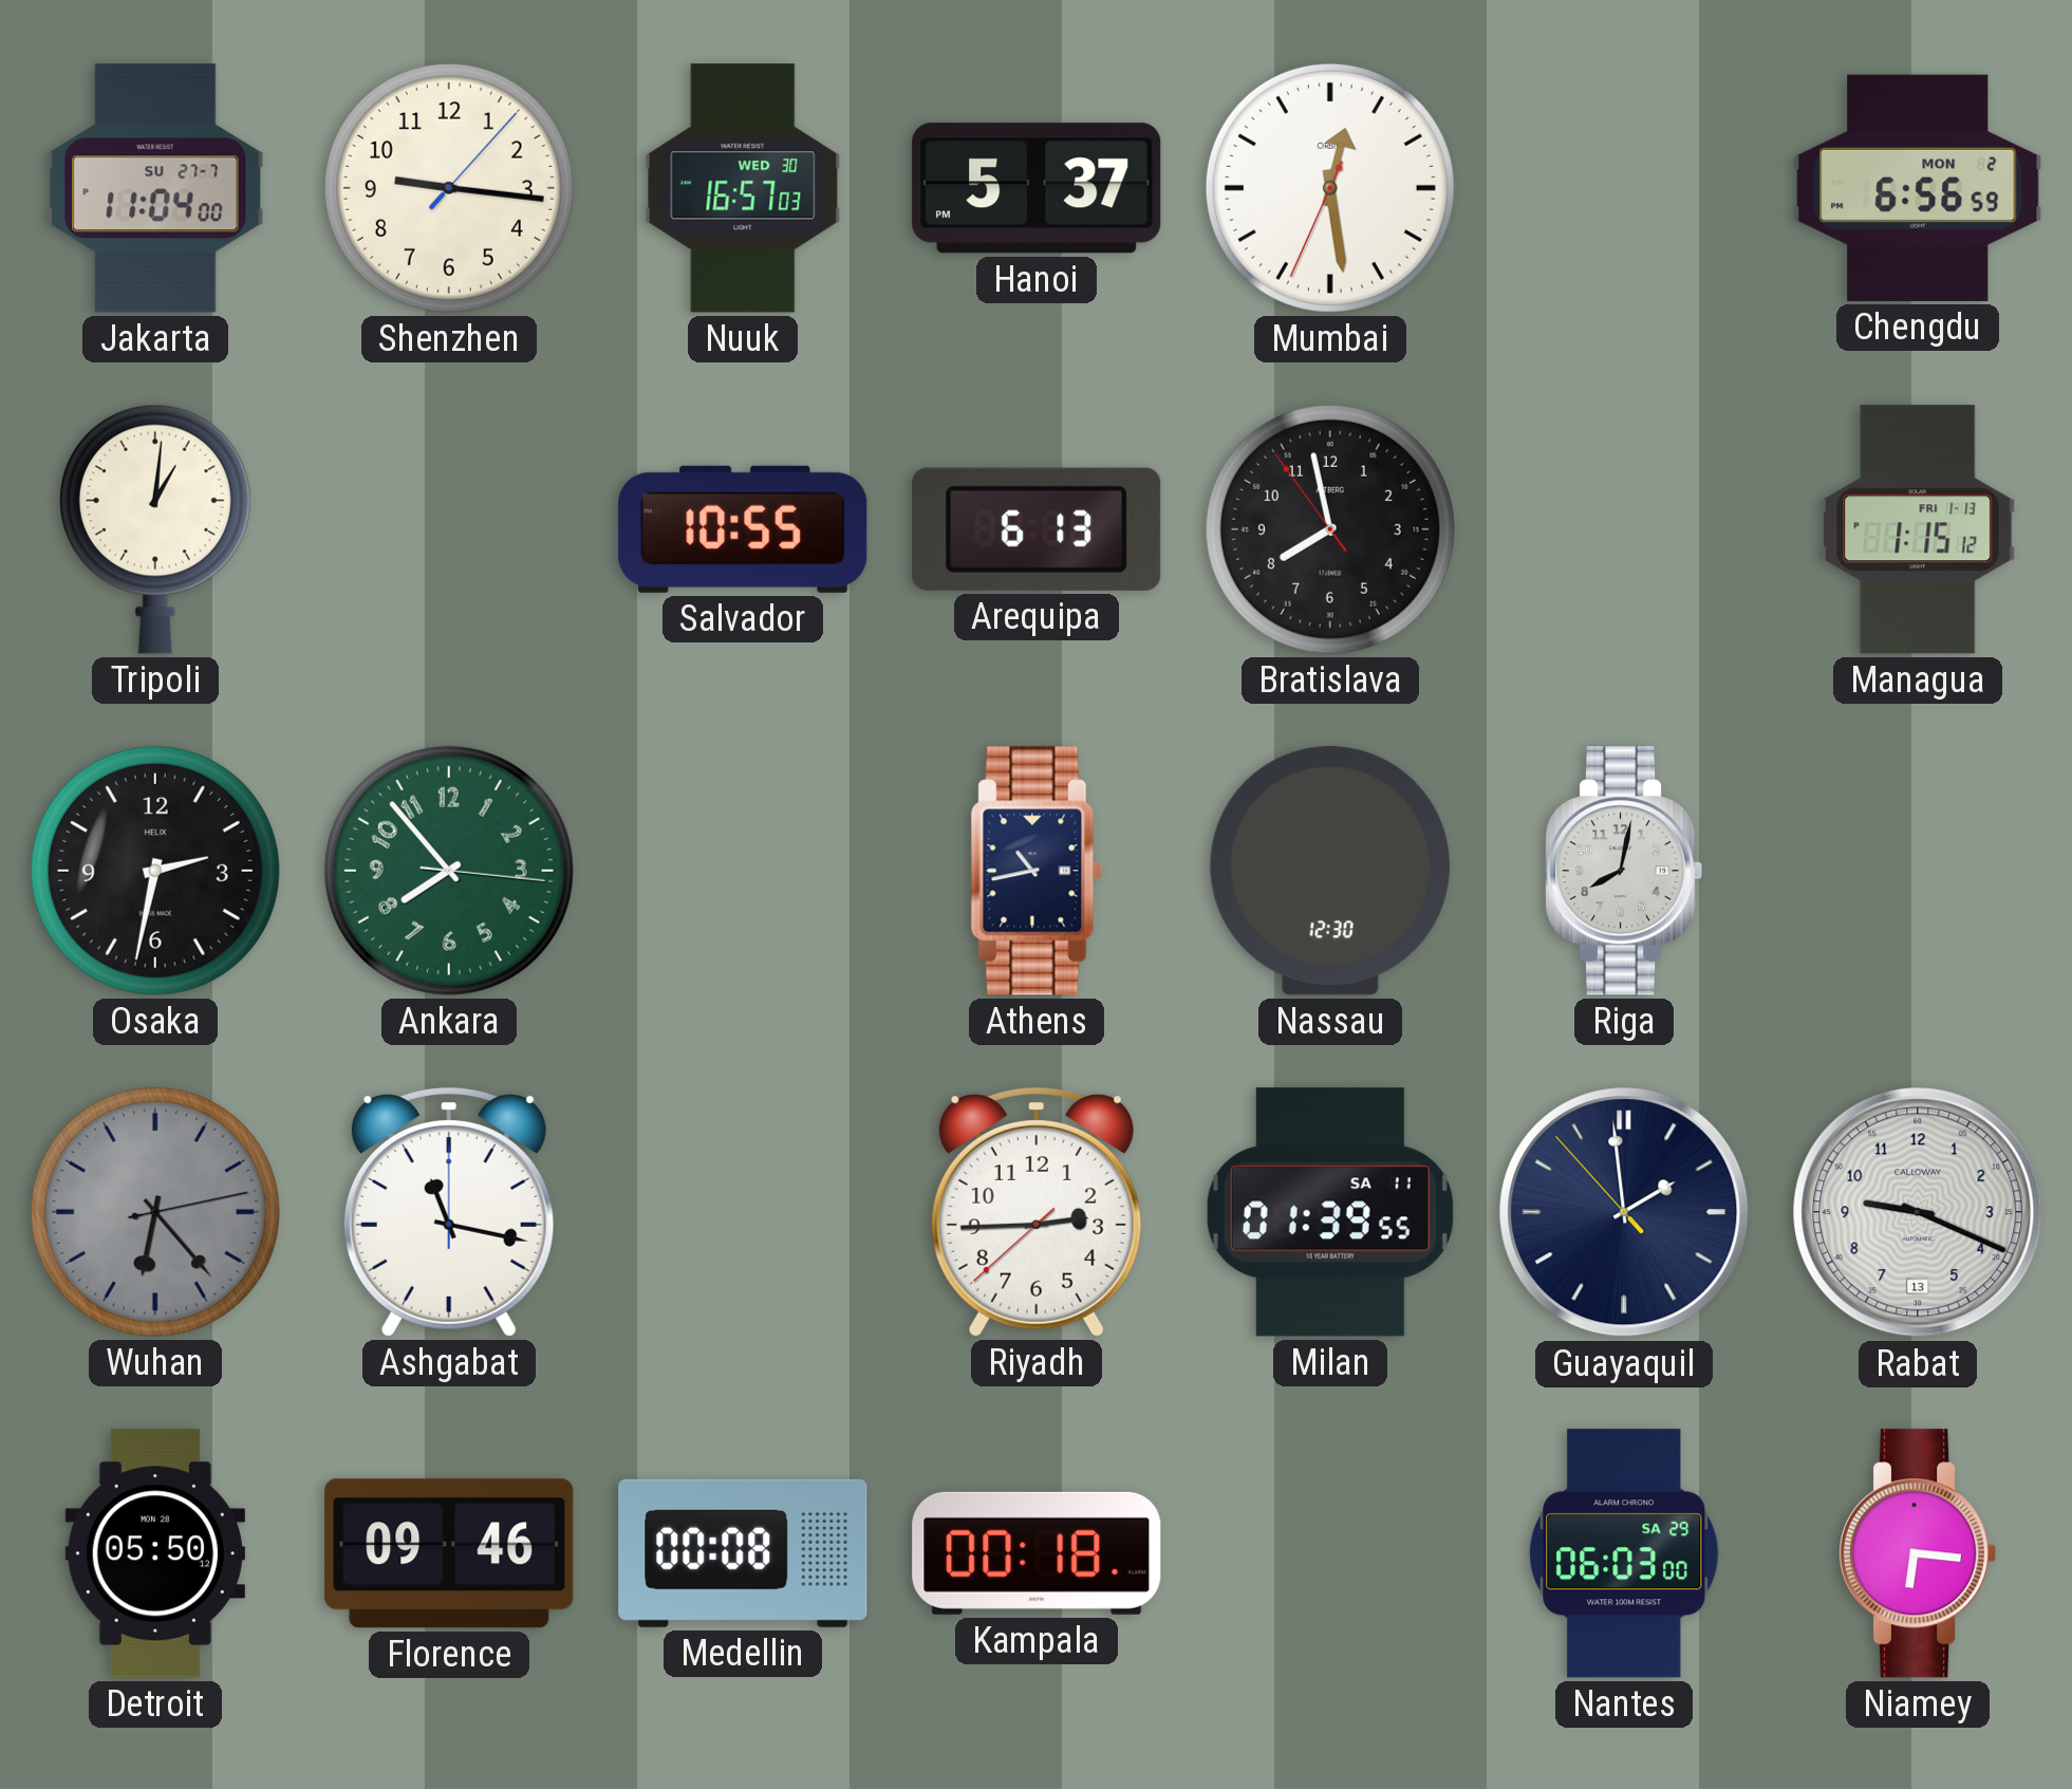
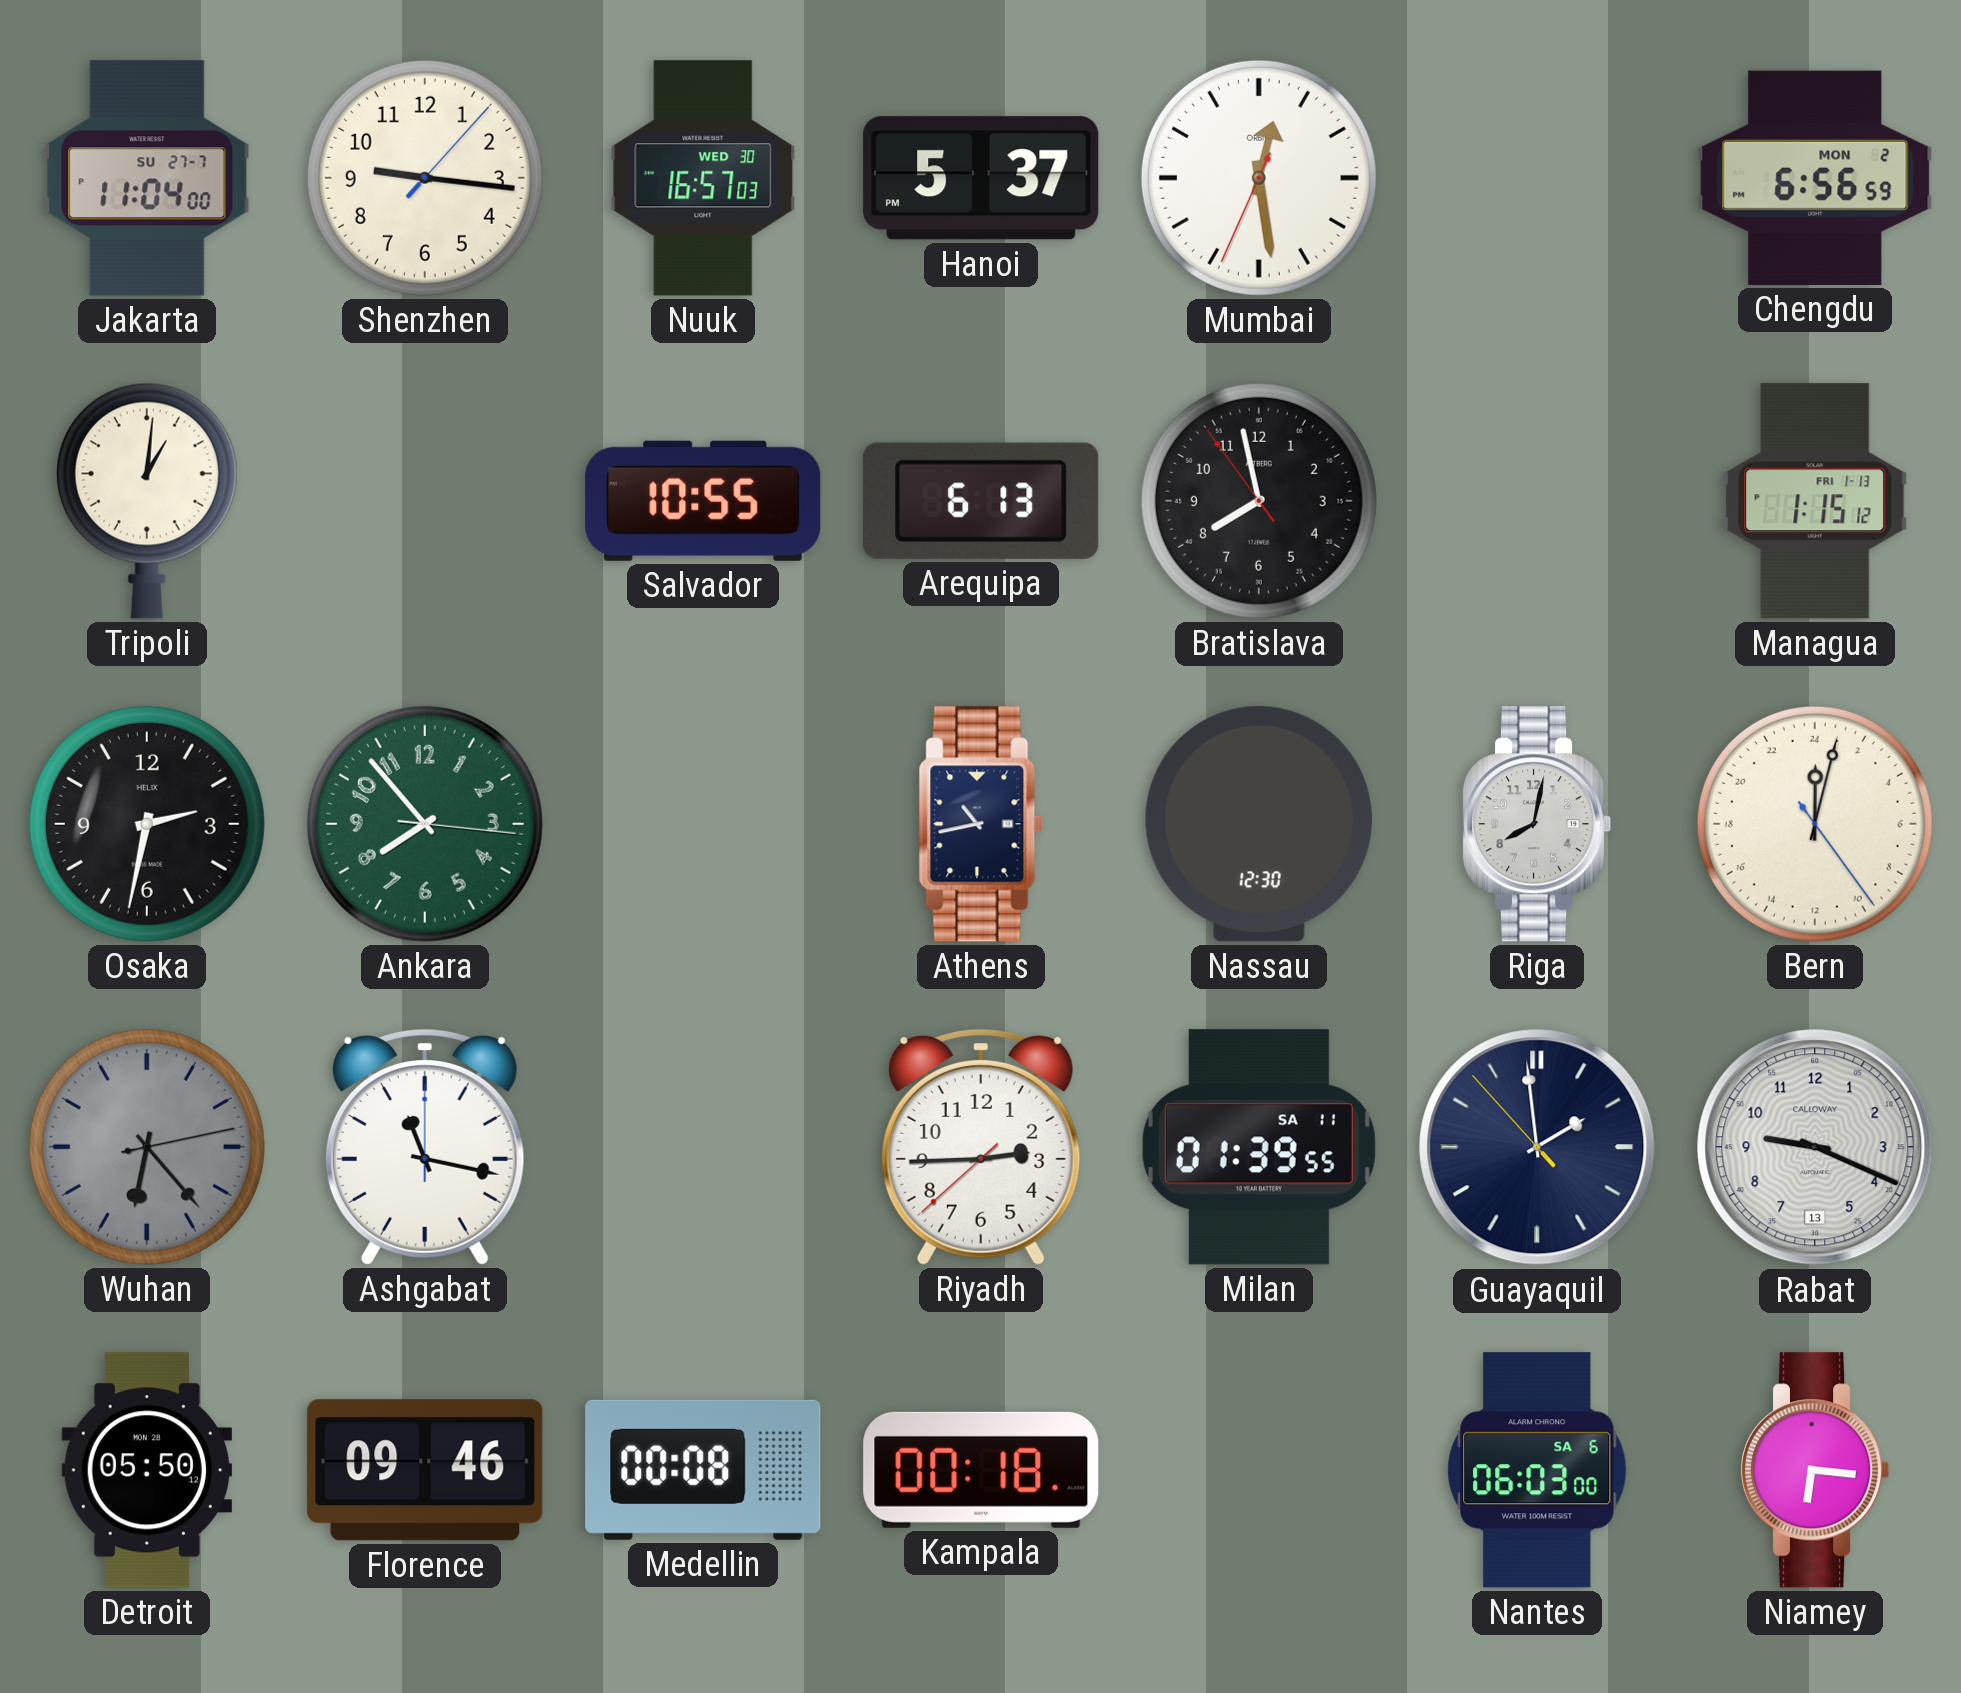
Bern: none -> 0:02
Nantes date: SA 29 -> SA 6
